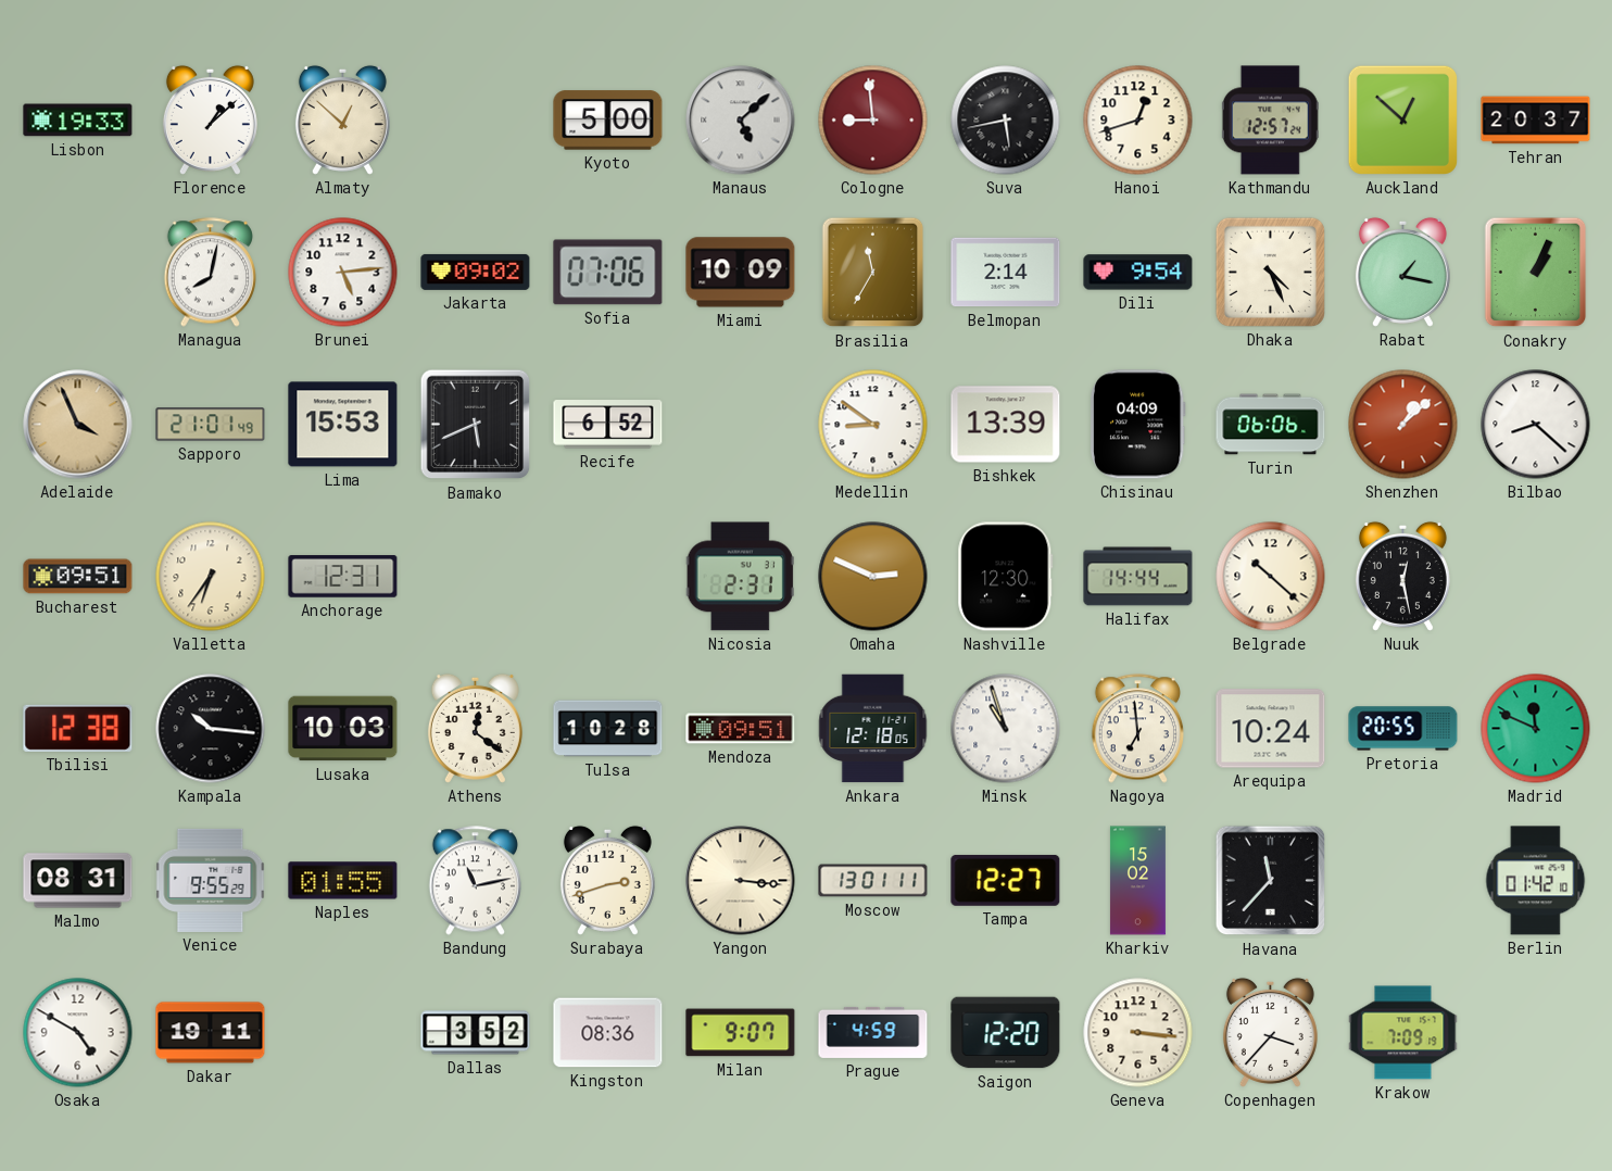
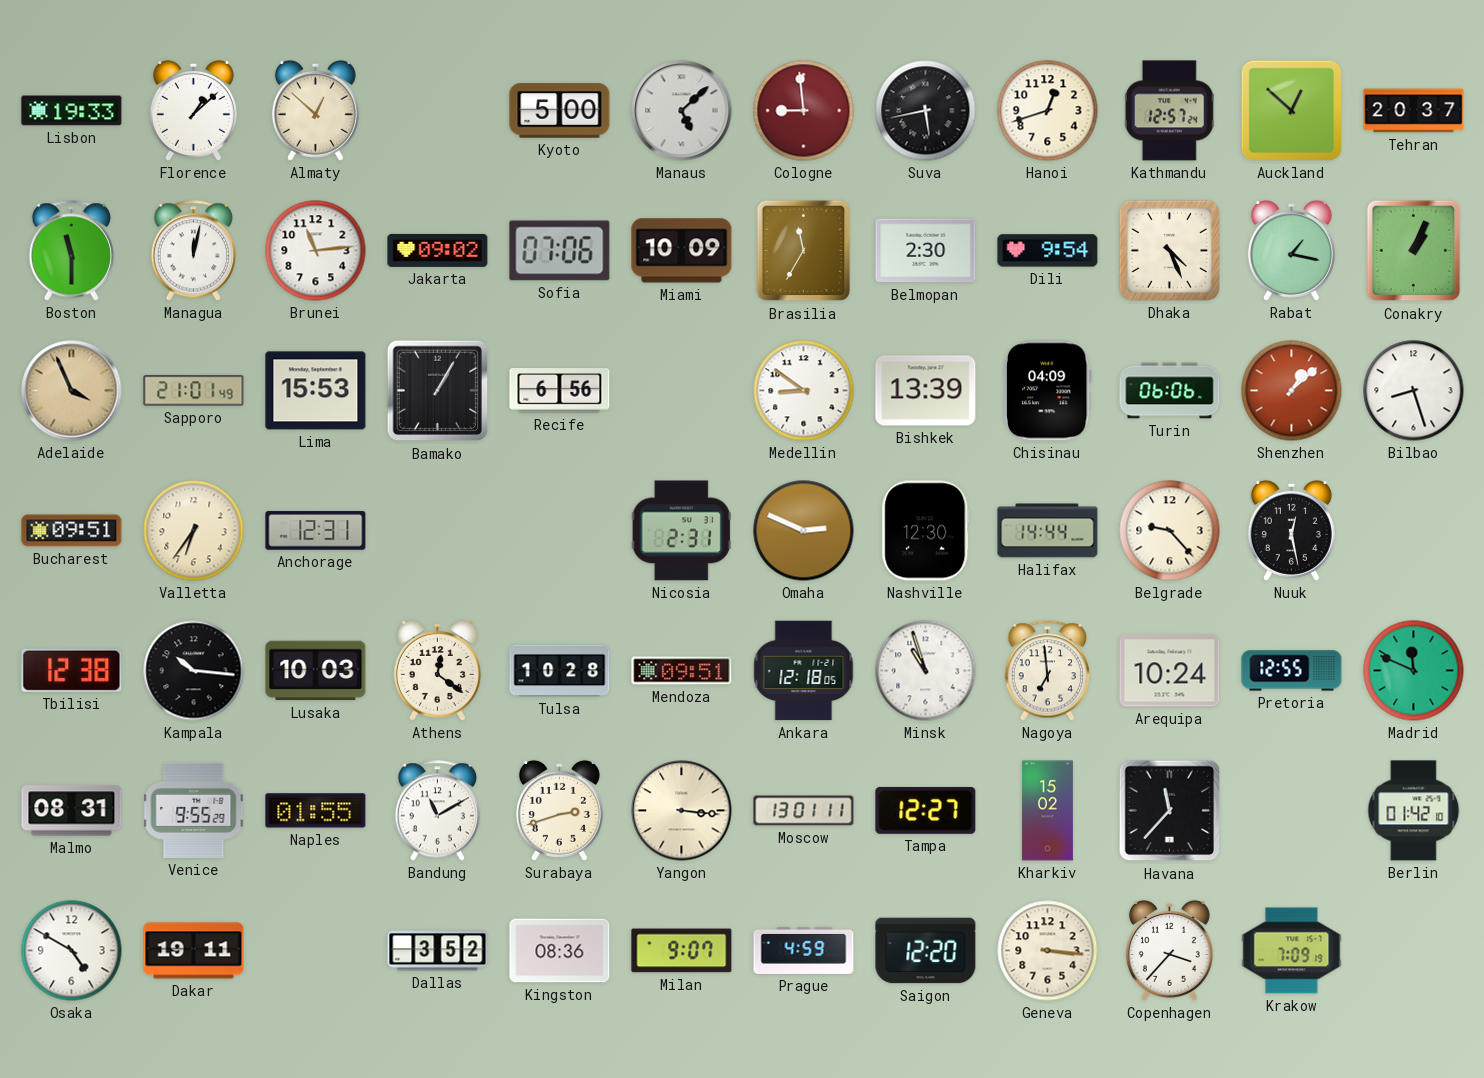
Boston: none -> 11:30
Managua: 8:02 -> 12:02
Brunei: 5:14 -> 11:14
Belmopan: 2:14 -> 2:30
Bamako: 5:41 -> 1:05
Recife: 6:52 -> 6:56
Bilbao: 8:22 -> 8:27
Belgrade: 10:22 -> 9:23
Pretoria: 20:55 -> 12:55
Bandung: 11:13 -> 11:10
